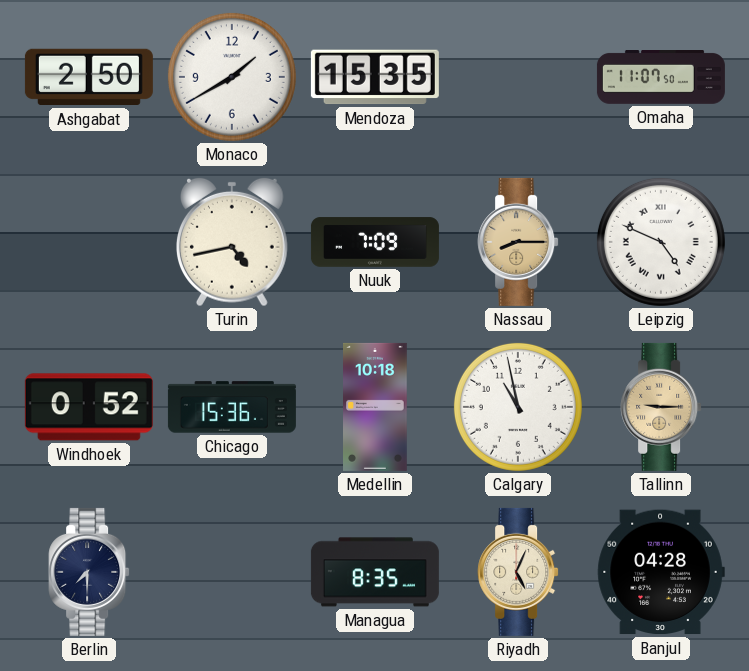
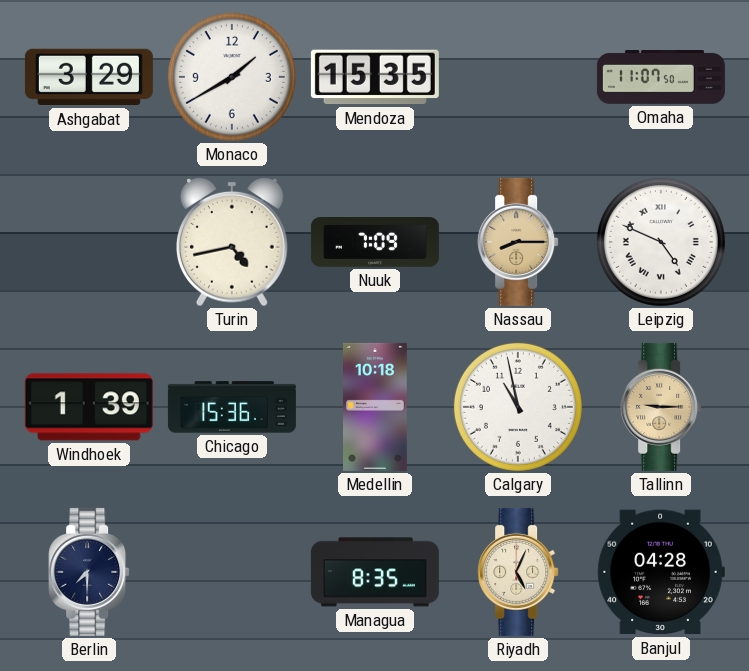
Ashgabat: 2:50 -> 3:29
Windhoek: 0:52 -> 1:39
